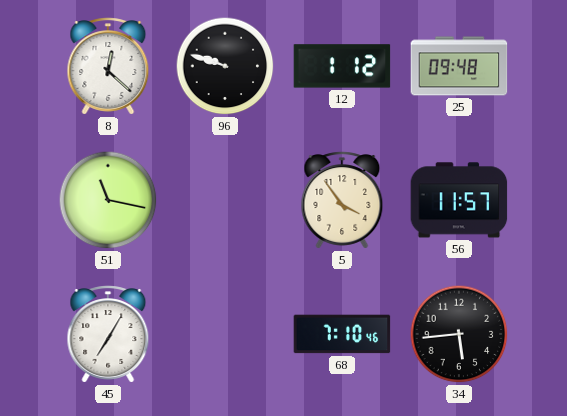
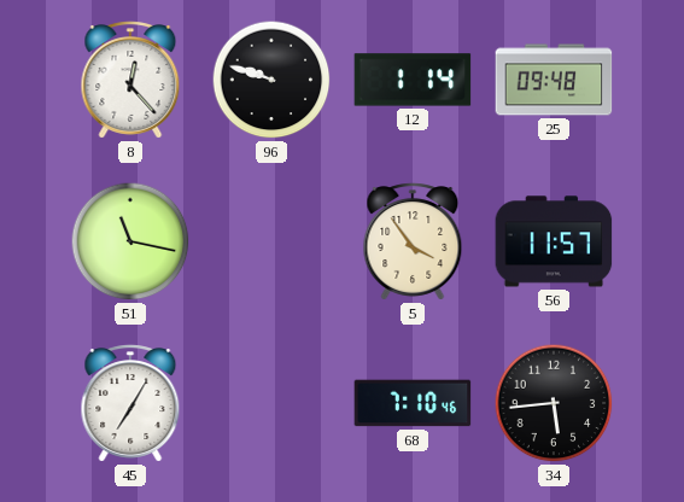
8: 12:22 -> 12:23
12: 1:12 -> 1:14
